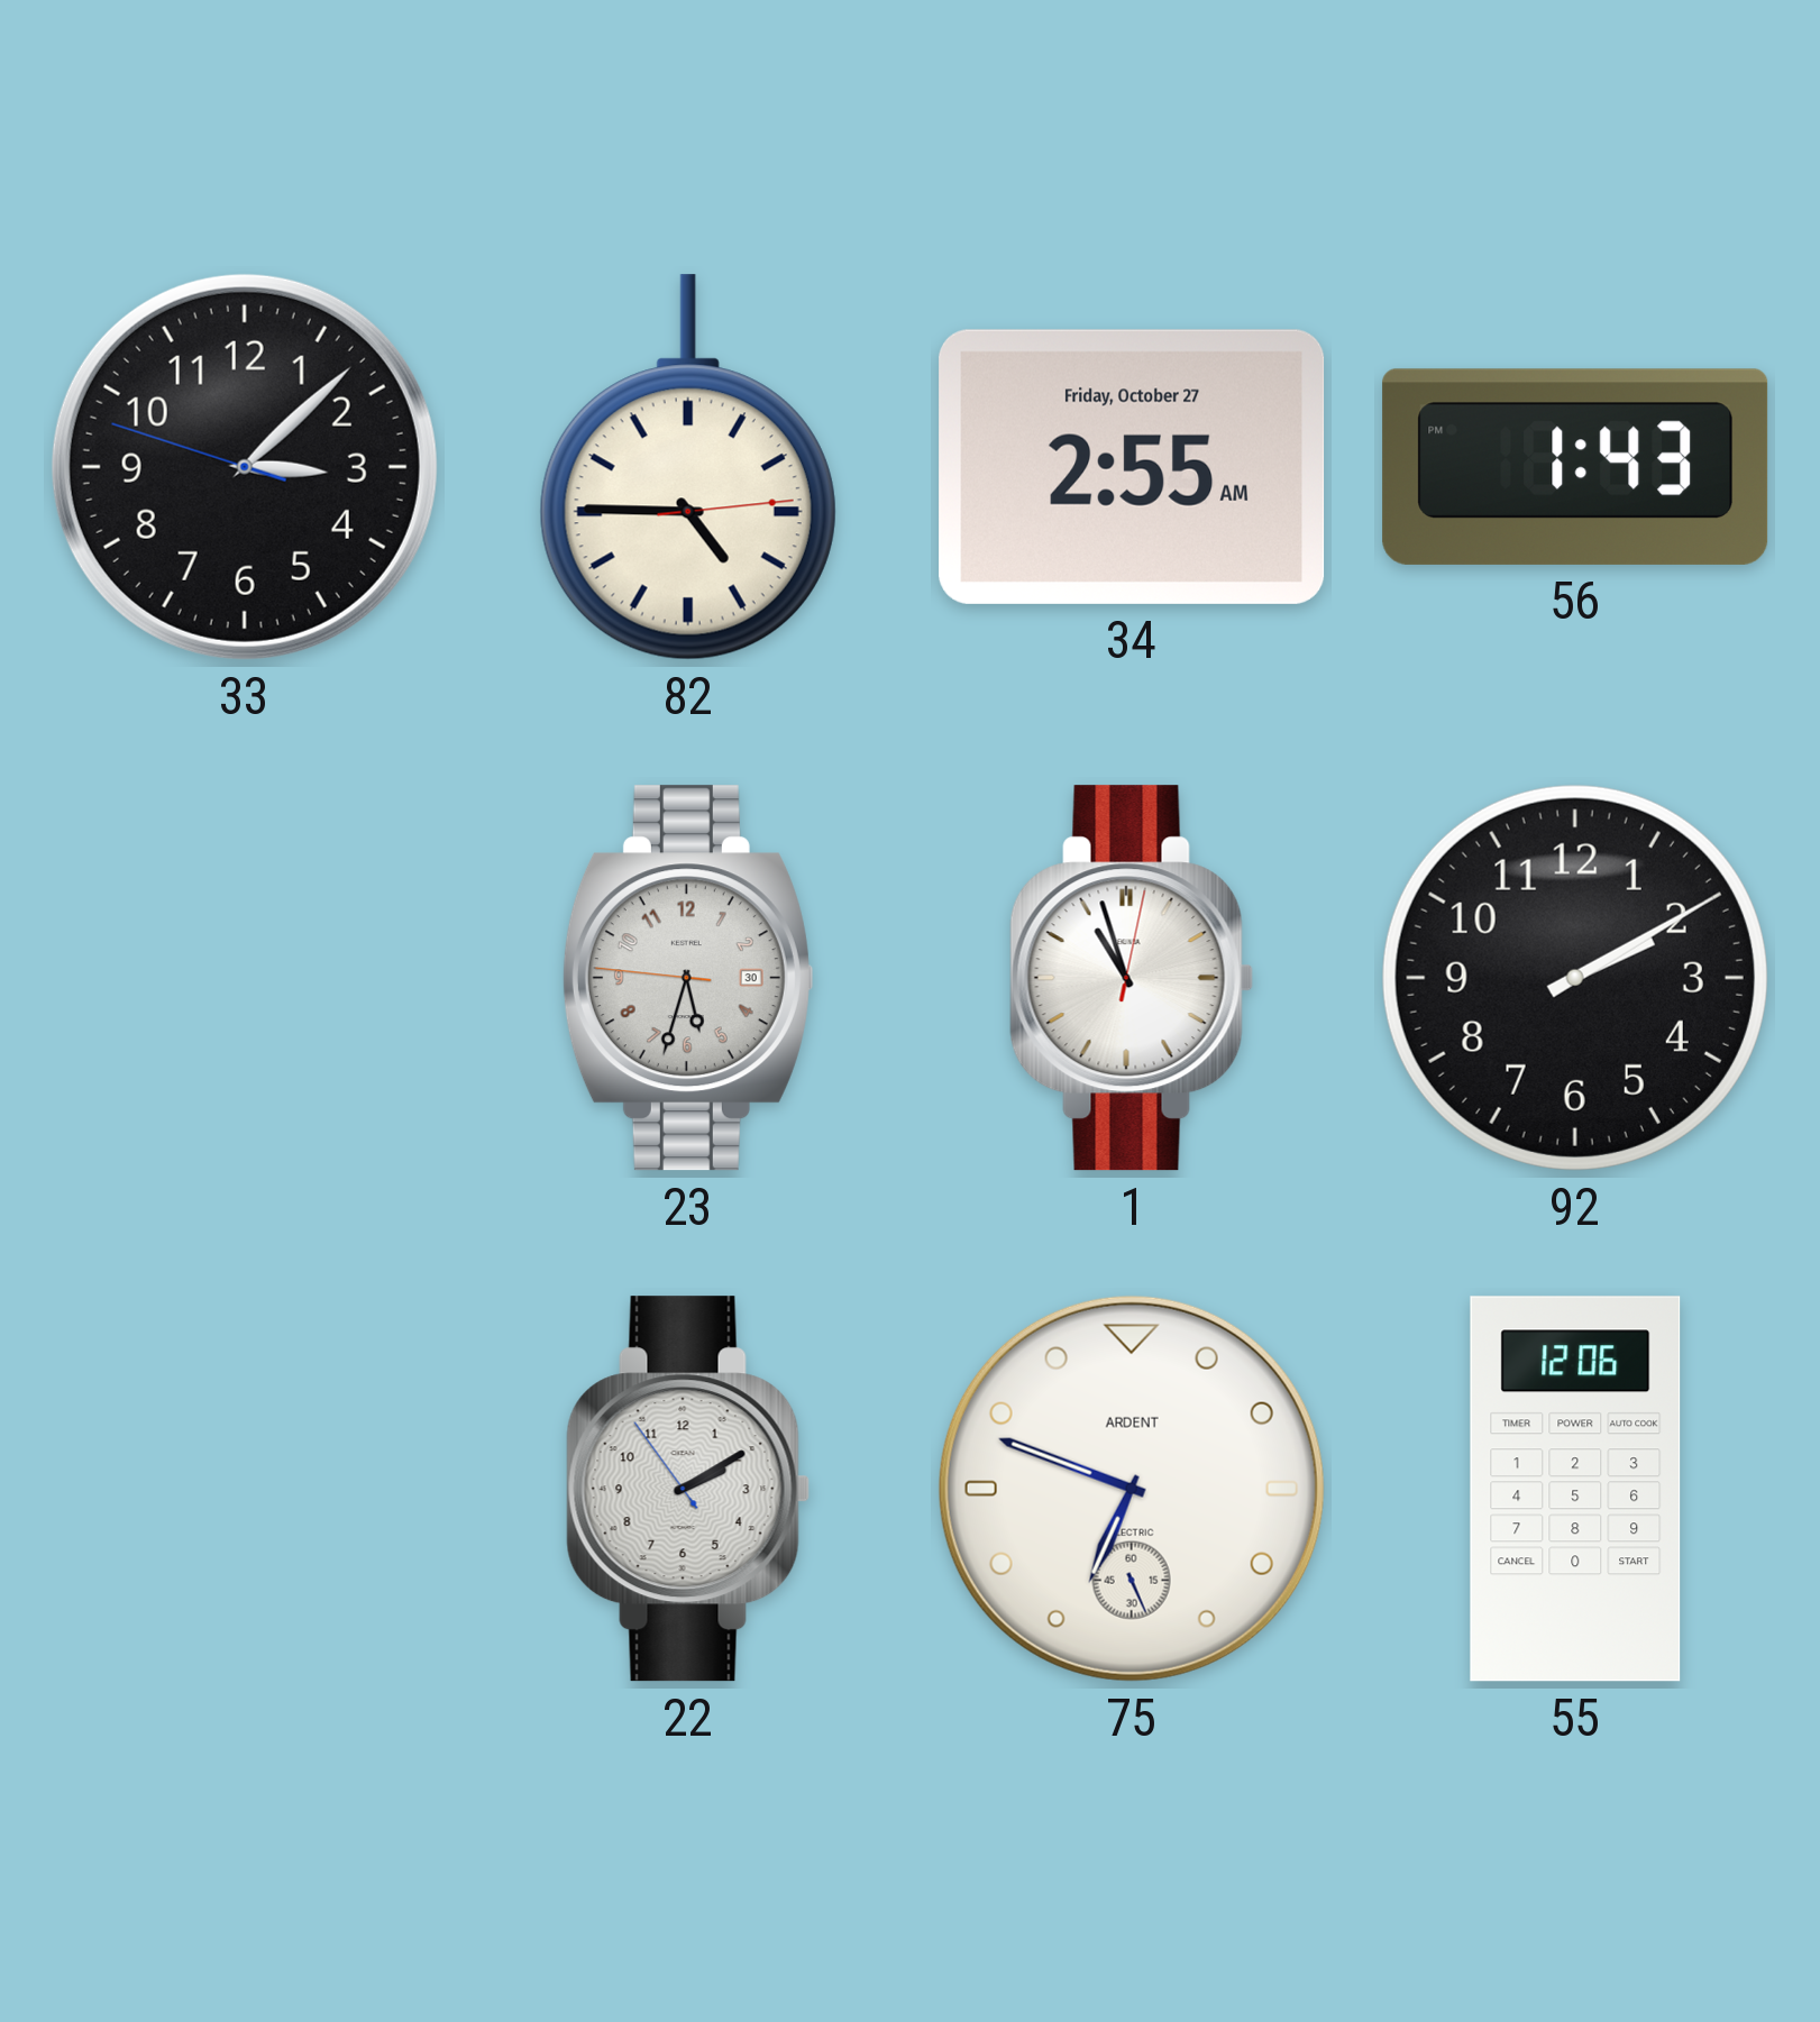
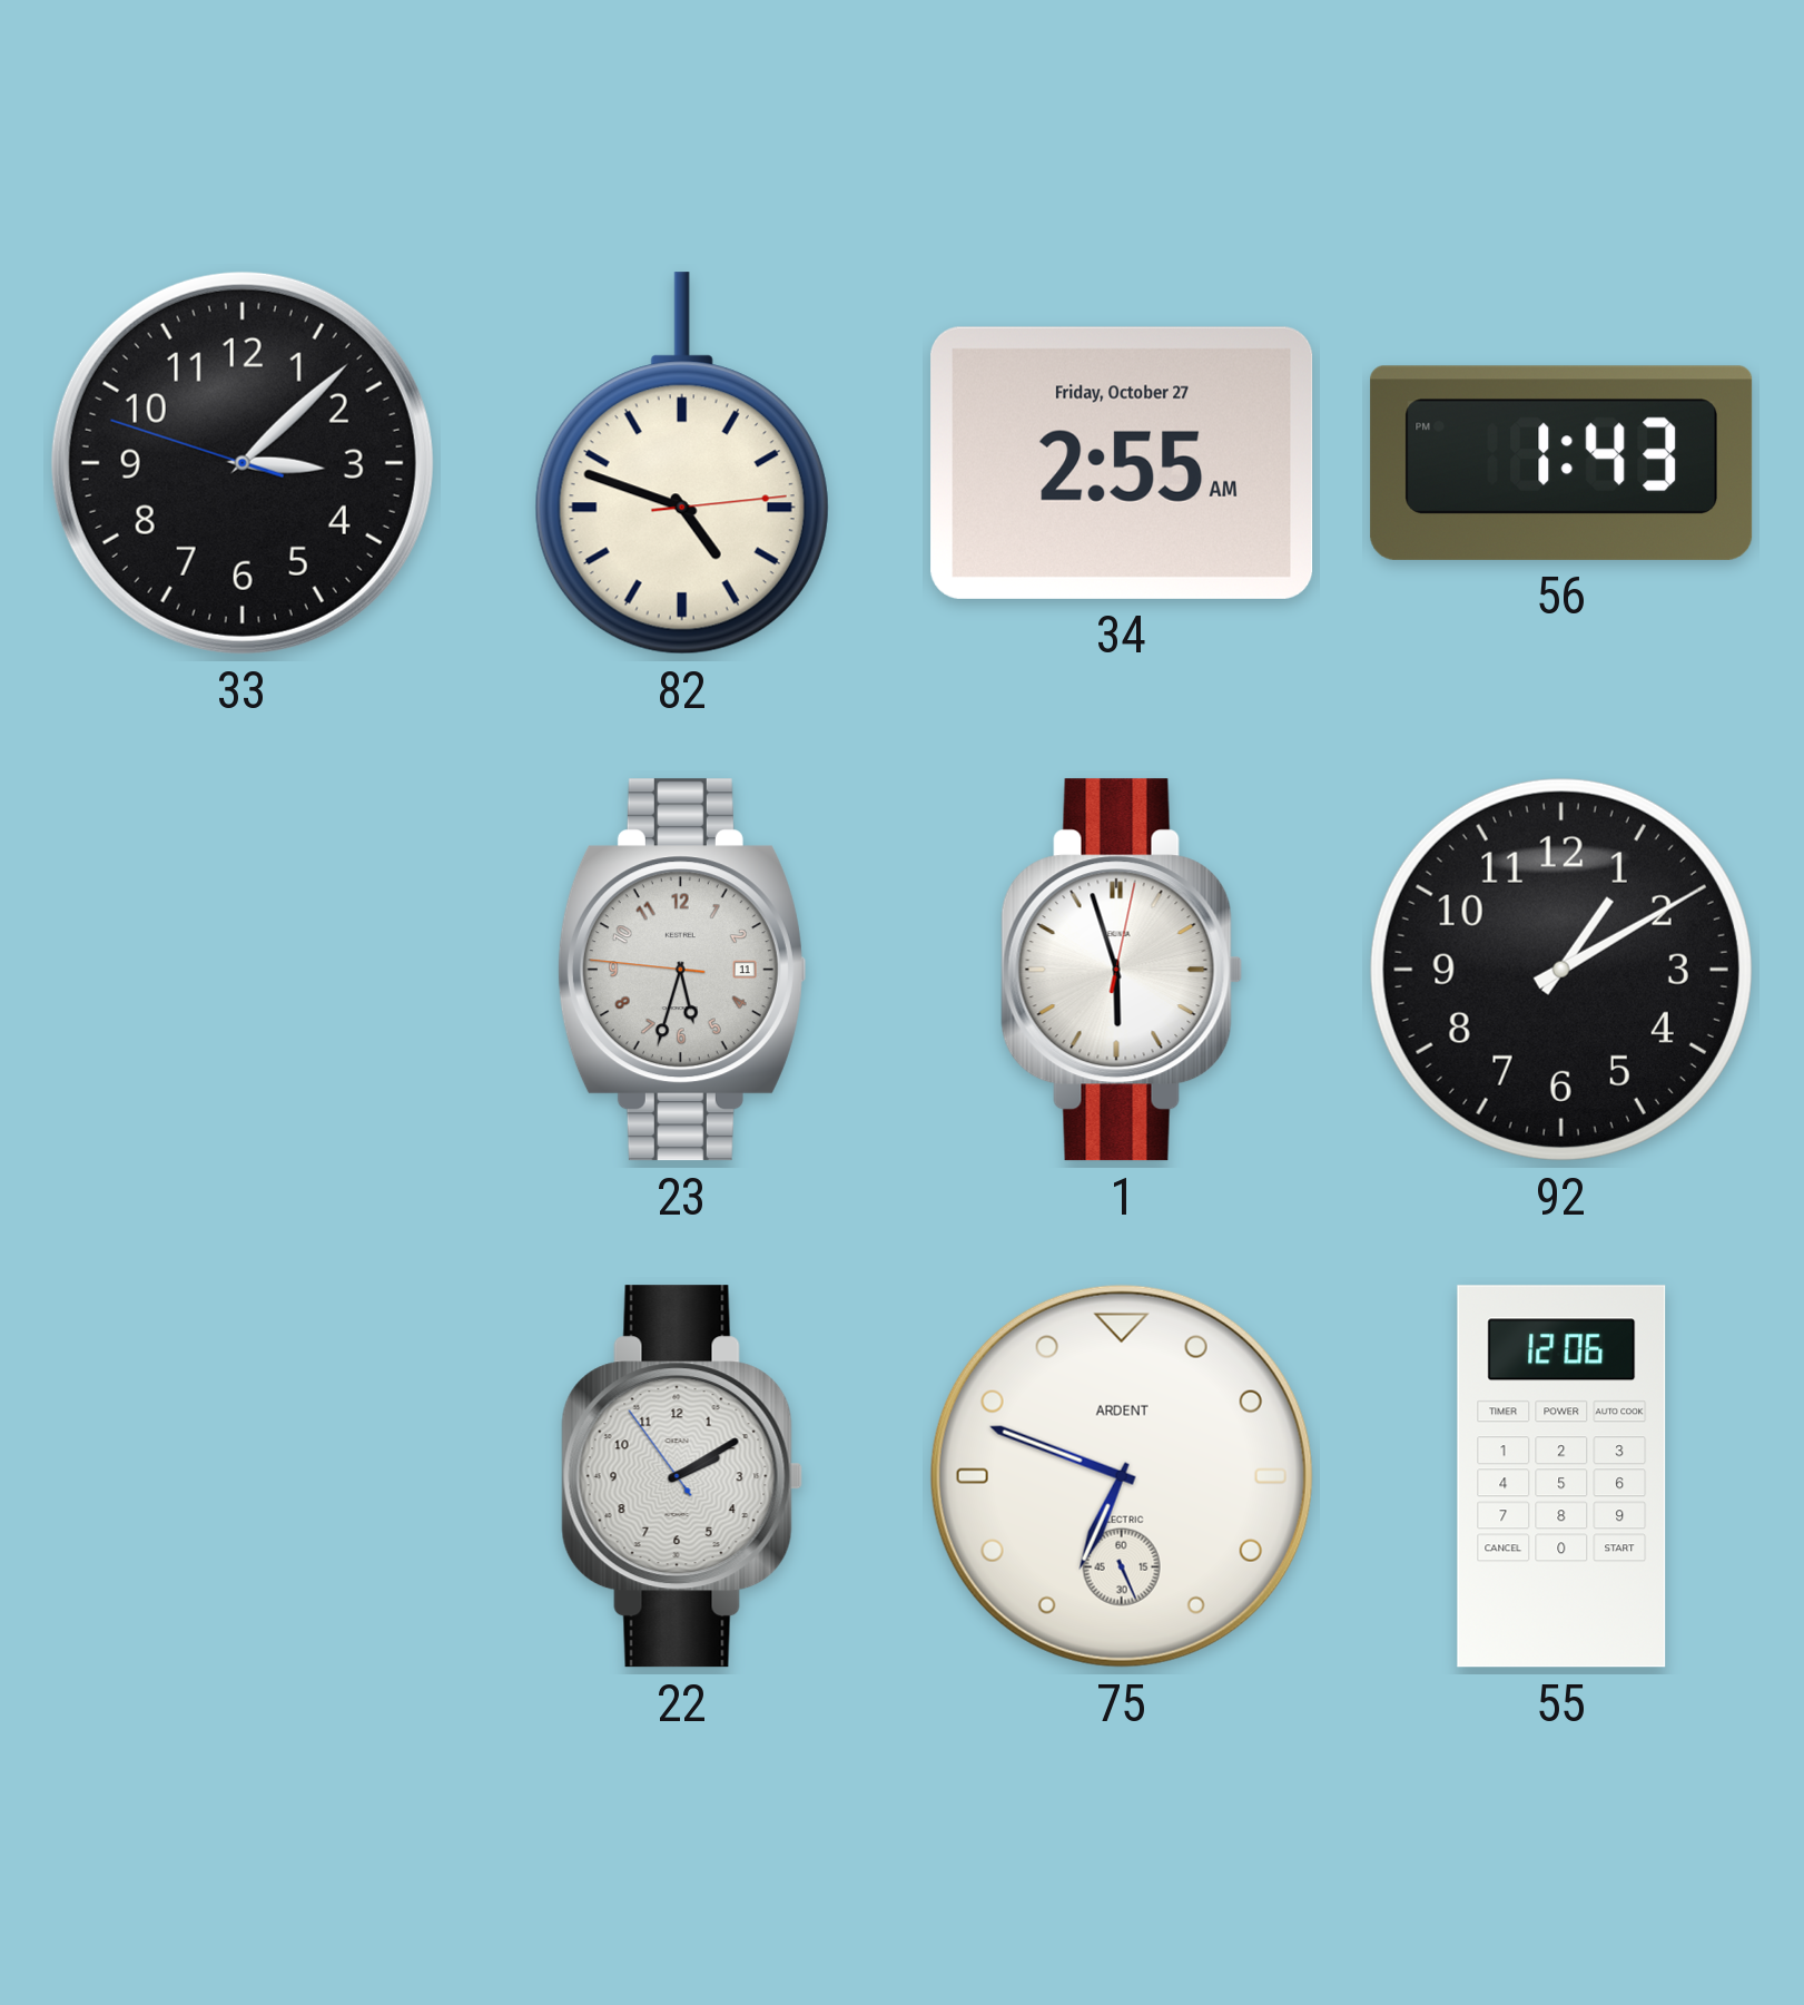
82: 4:45 -> 4:48
23 date: 30 -> 11
1: 10:57 -> 5:57
92: 2:10 -> 1:10
